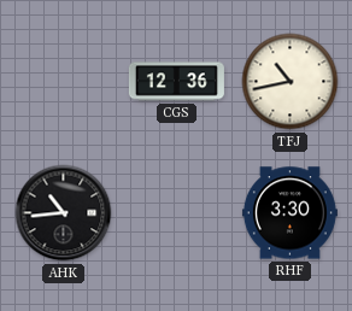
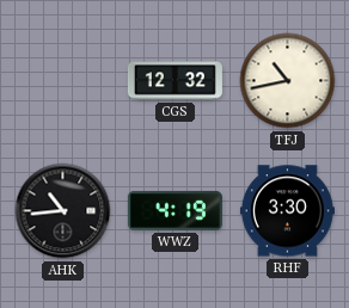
CGS: 12:36 -> 12:32
WWZ: none -> 4:19
